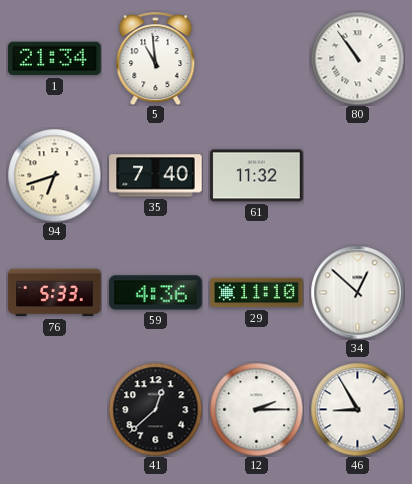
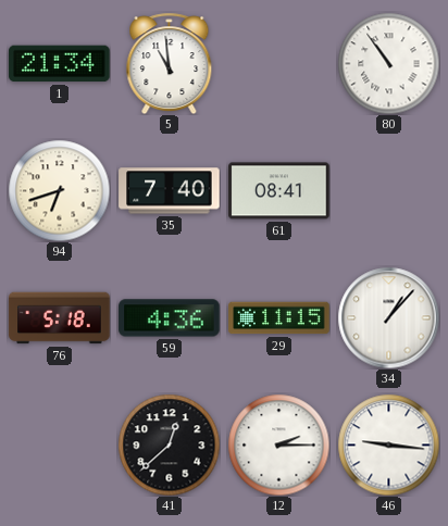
61: 11:32 -> 08:41
76: 5:33 -> 5:18
29: 11:10 -> 11:15
34: 12:52 -> 1:07
46: 8:55 -> 9:16
